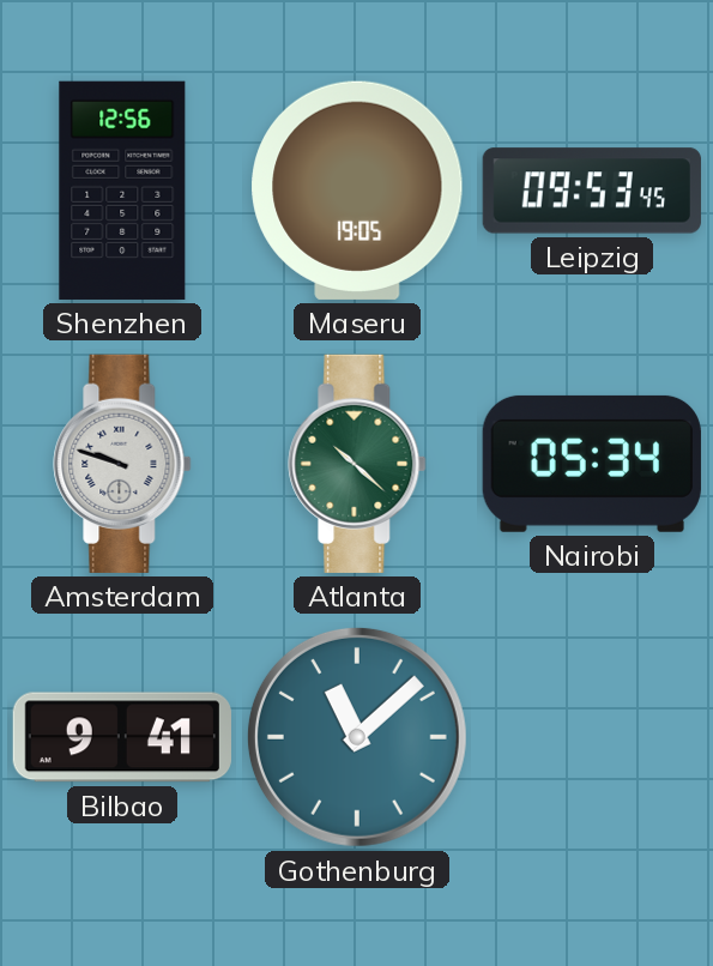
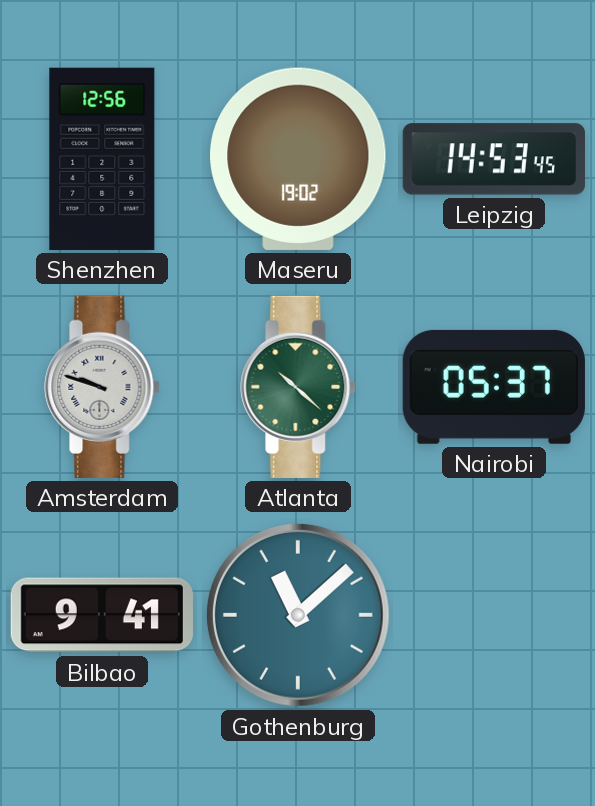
Maseru: 19:05 -> 19:02
Leipzig: 09:53 -> 14:53
Nairobi: 05:34 -> 05:37
